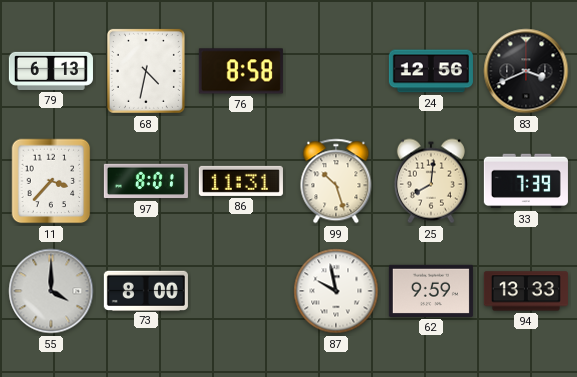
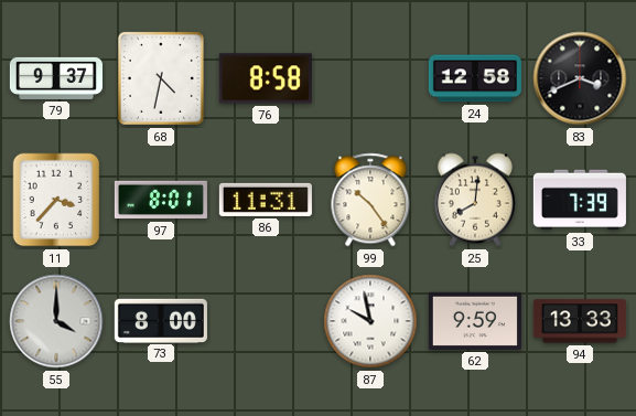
79: 6:13 -> 9:37
24: 12:56 -> 12:58
99: 10:27 -> 10:24
